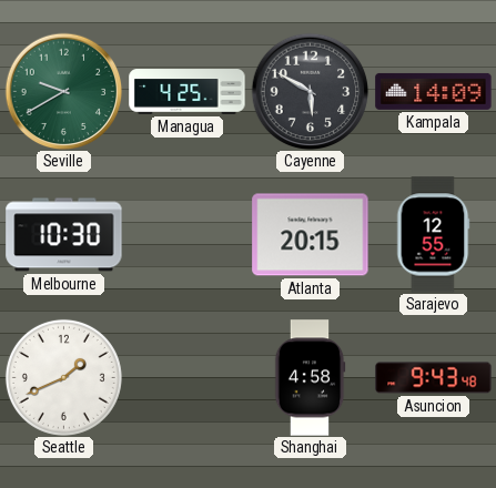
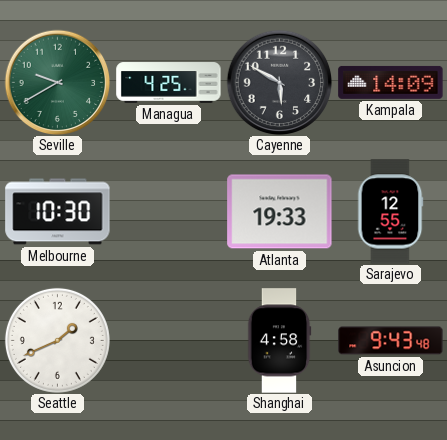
Atlanta: 20:15 -> 19:33
